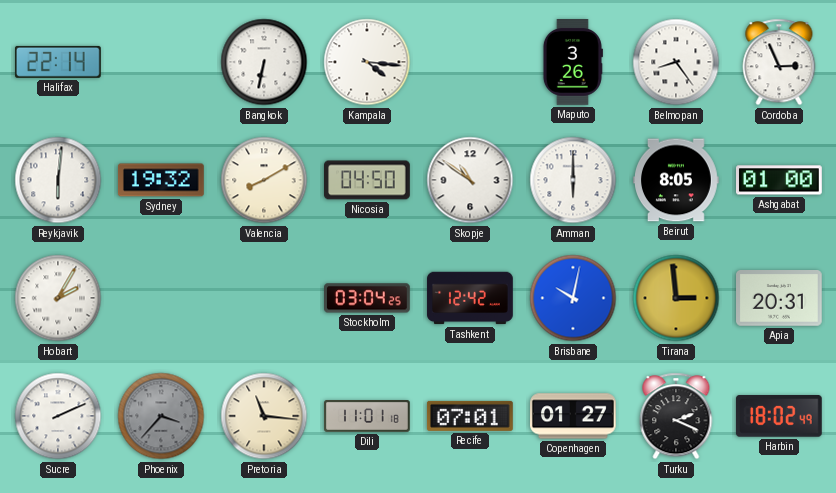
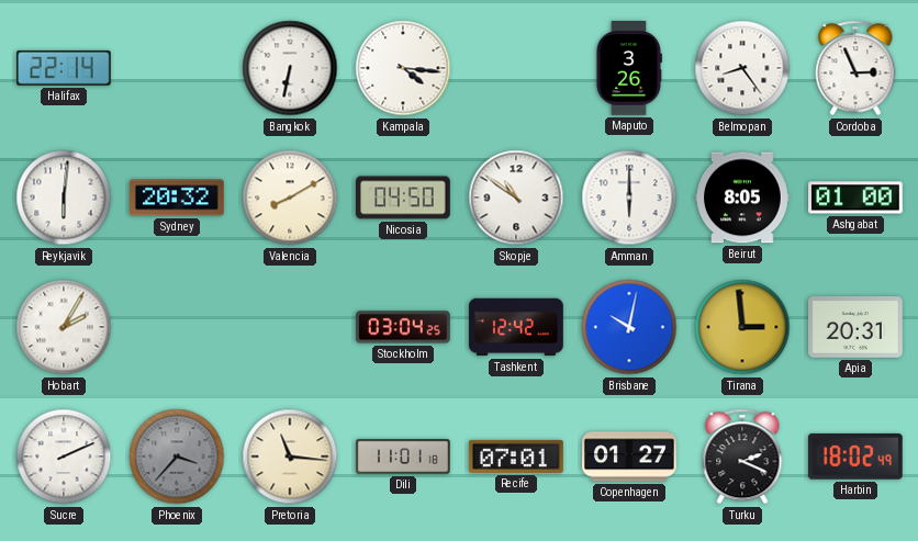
Sydney: 19:32 -> 20:32
